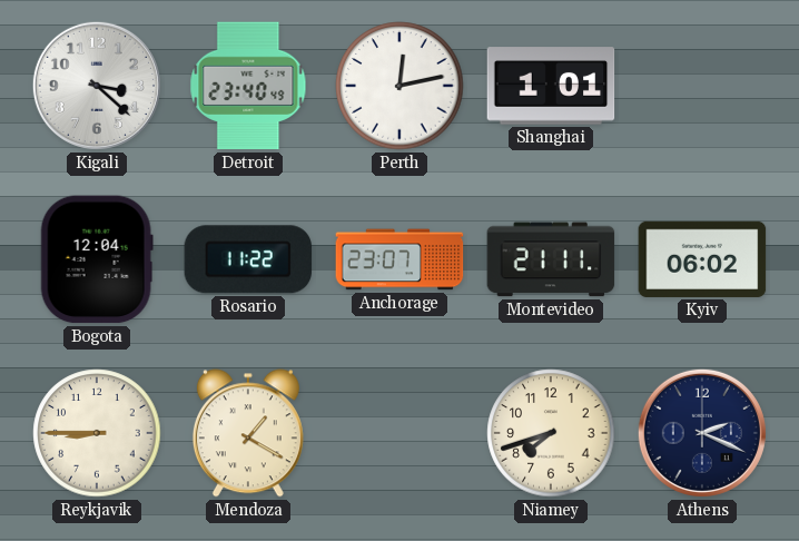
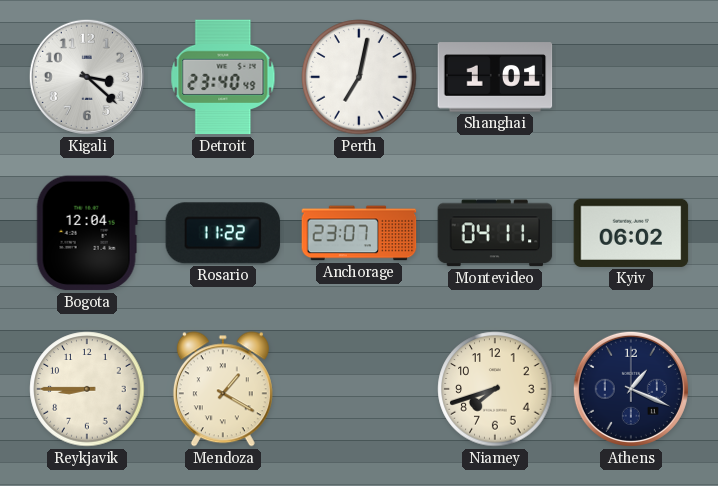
Perth: 12:13 -> 7:02
Montevideo: 21:11 -> 04:11
Athens: 2:19 -> 1:19
